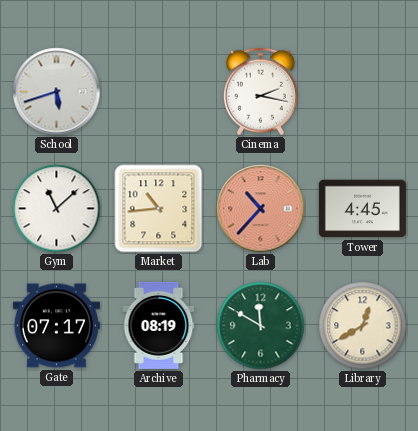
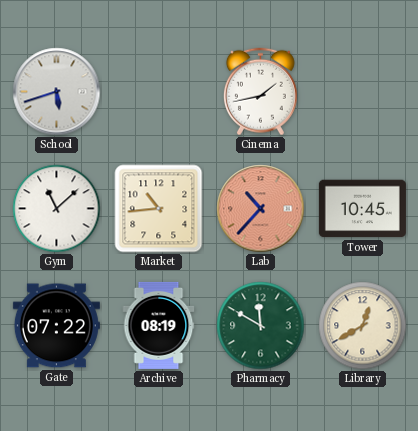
Cinema: 2:17 -> 1:43
Tower: 4:45 -> 10:45
Gate: 07:17 -> 07:22
